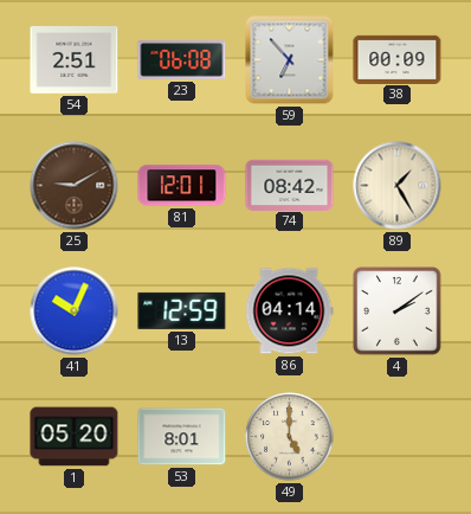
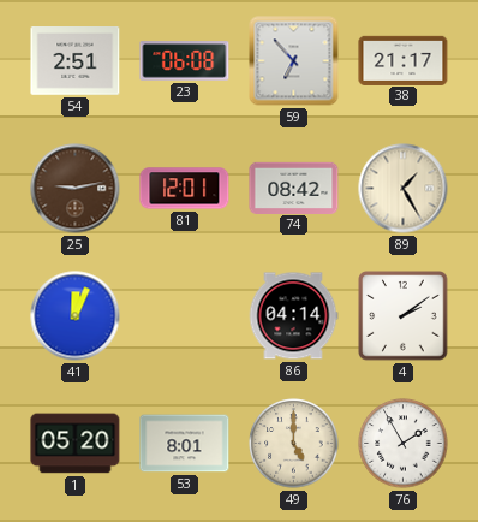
38: 00:09 -> 21:17
25: 9:10 -> 9:13
41: 10:04 -> 12:04
13: 12:59 -> none
76: none -> 1:55
